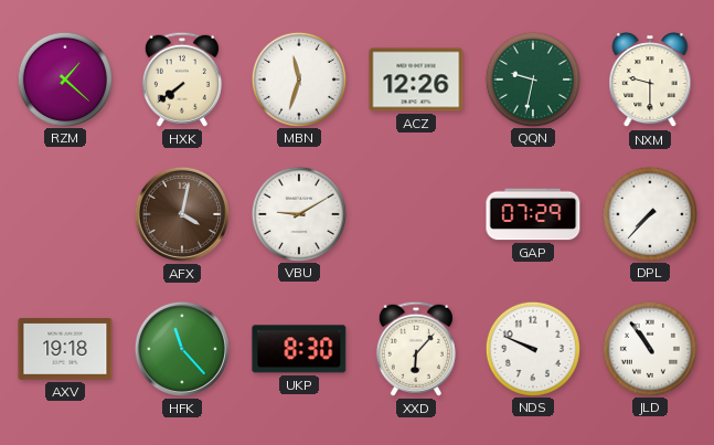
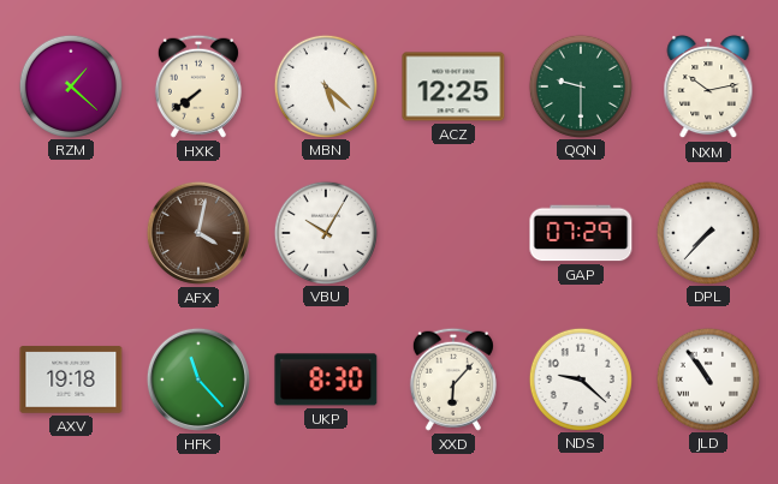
MBN: 11:33 -> 5:22
ACZ: 12:26 -> 12:25
QQN: 9:32 -> 9:30
NXM: 9:30 -> 10:13
VBU: 9:10 -> 10:05
NDS: 9:49 -> 9:22
